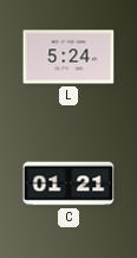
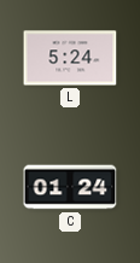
C: 01:21 -> 01:24
